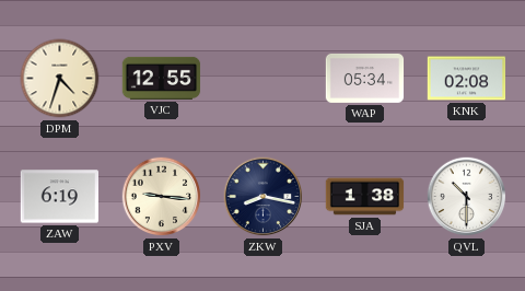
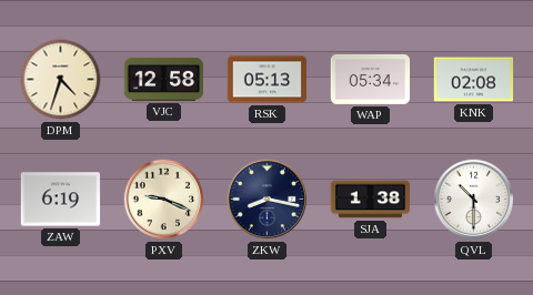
VJC: 12:55 -> 12:58
RSK: none -> 05:13
PXV: 9:16 -> 9:19
